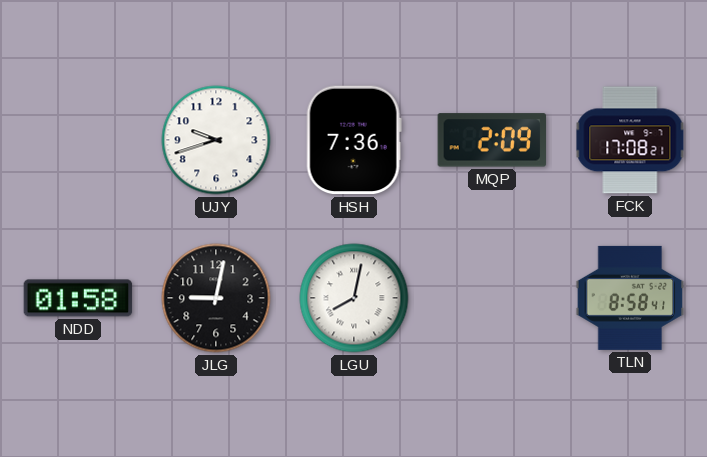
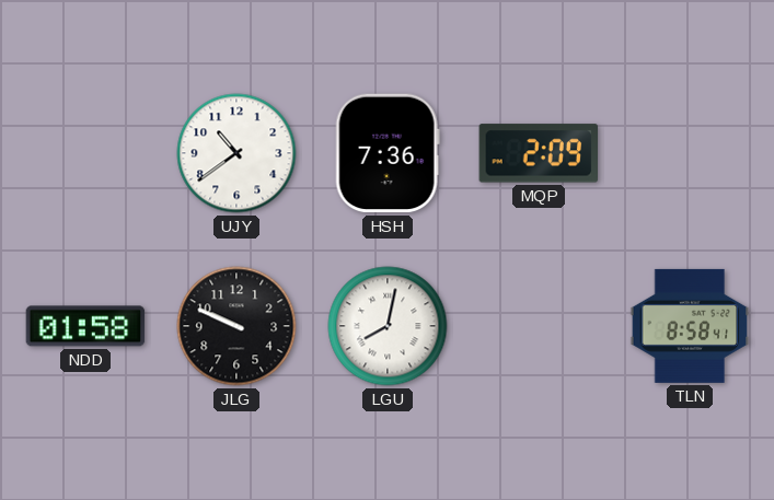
UJY: 9:42 -> 10:39
FCK: 17:08 -> none
JLG: 9:02 -> 9:49
